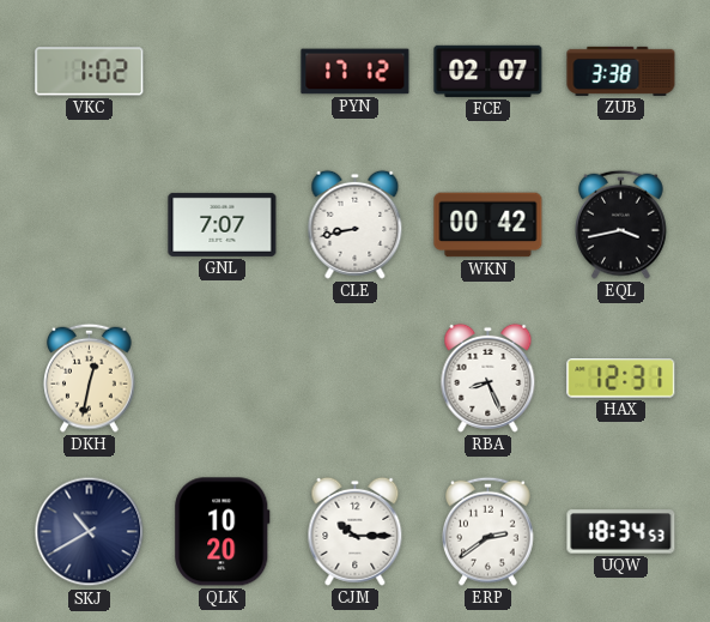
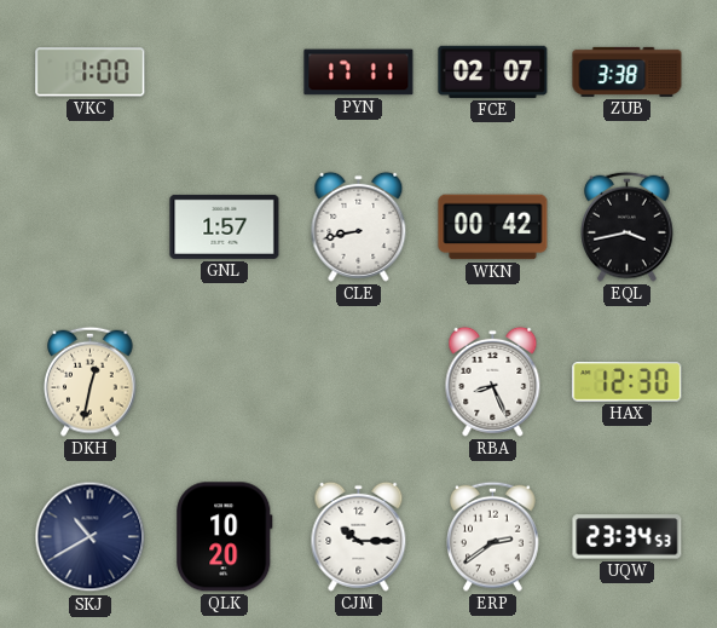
VKC: 1:02 -> 1:00
PYN: 17:12 -> 17:11
GNL: 7:07 -> 1:57
HAX: 12:31 -> 12:30
UQW: 18:34 -> 23:34
